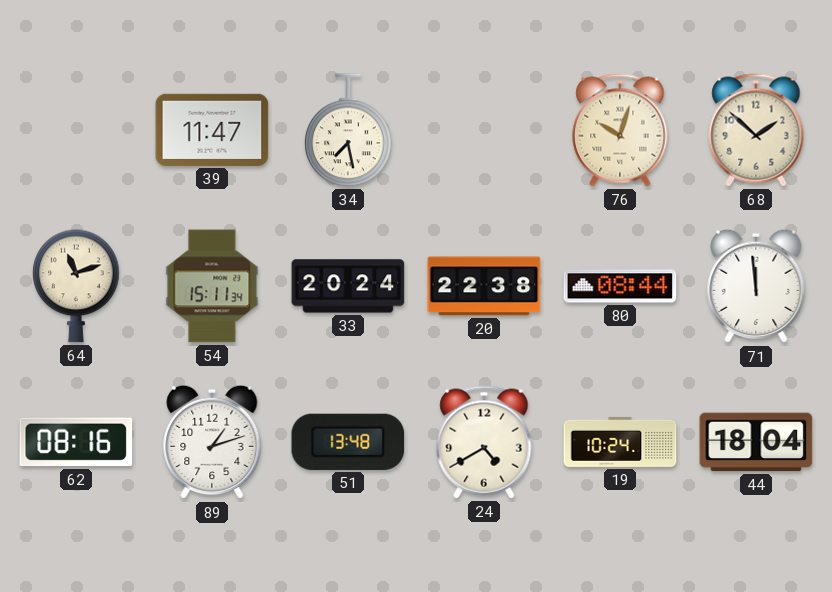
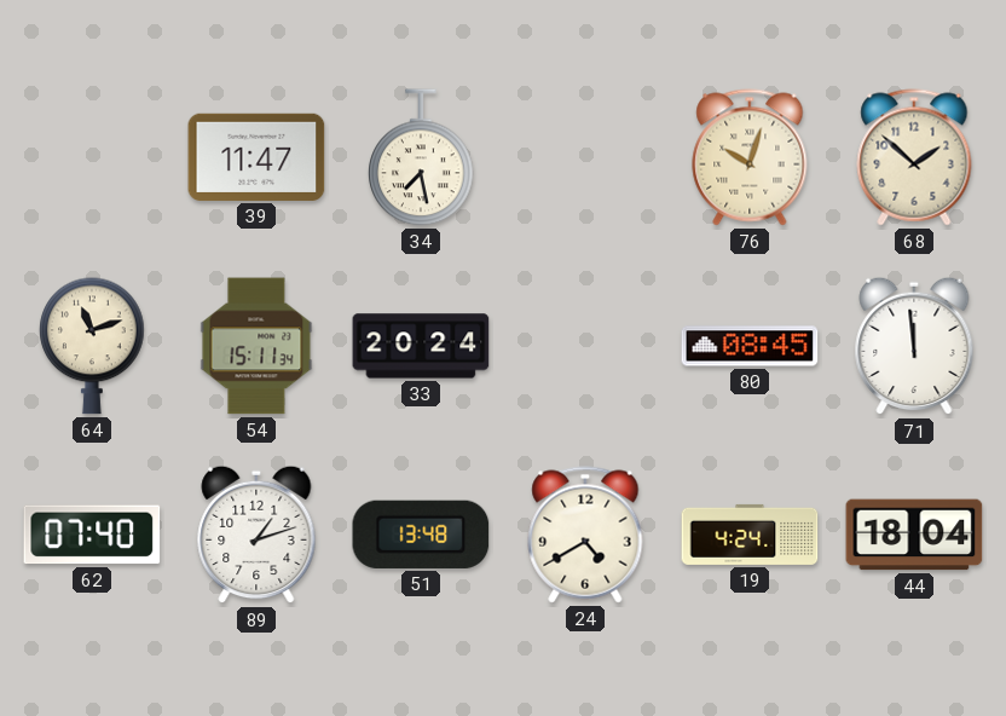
20: 22:38 -> none
80: 08:44 -> 08:45
62: 08:16 -> 07:40
19: 10:24 -> 4:24
